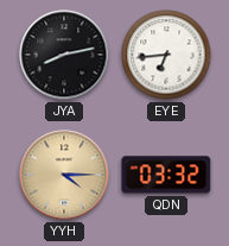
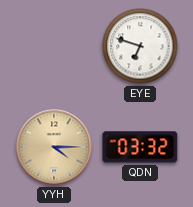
JYA: 8:13 -> none
EYE: 6:44 -> 6:48
